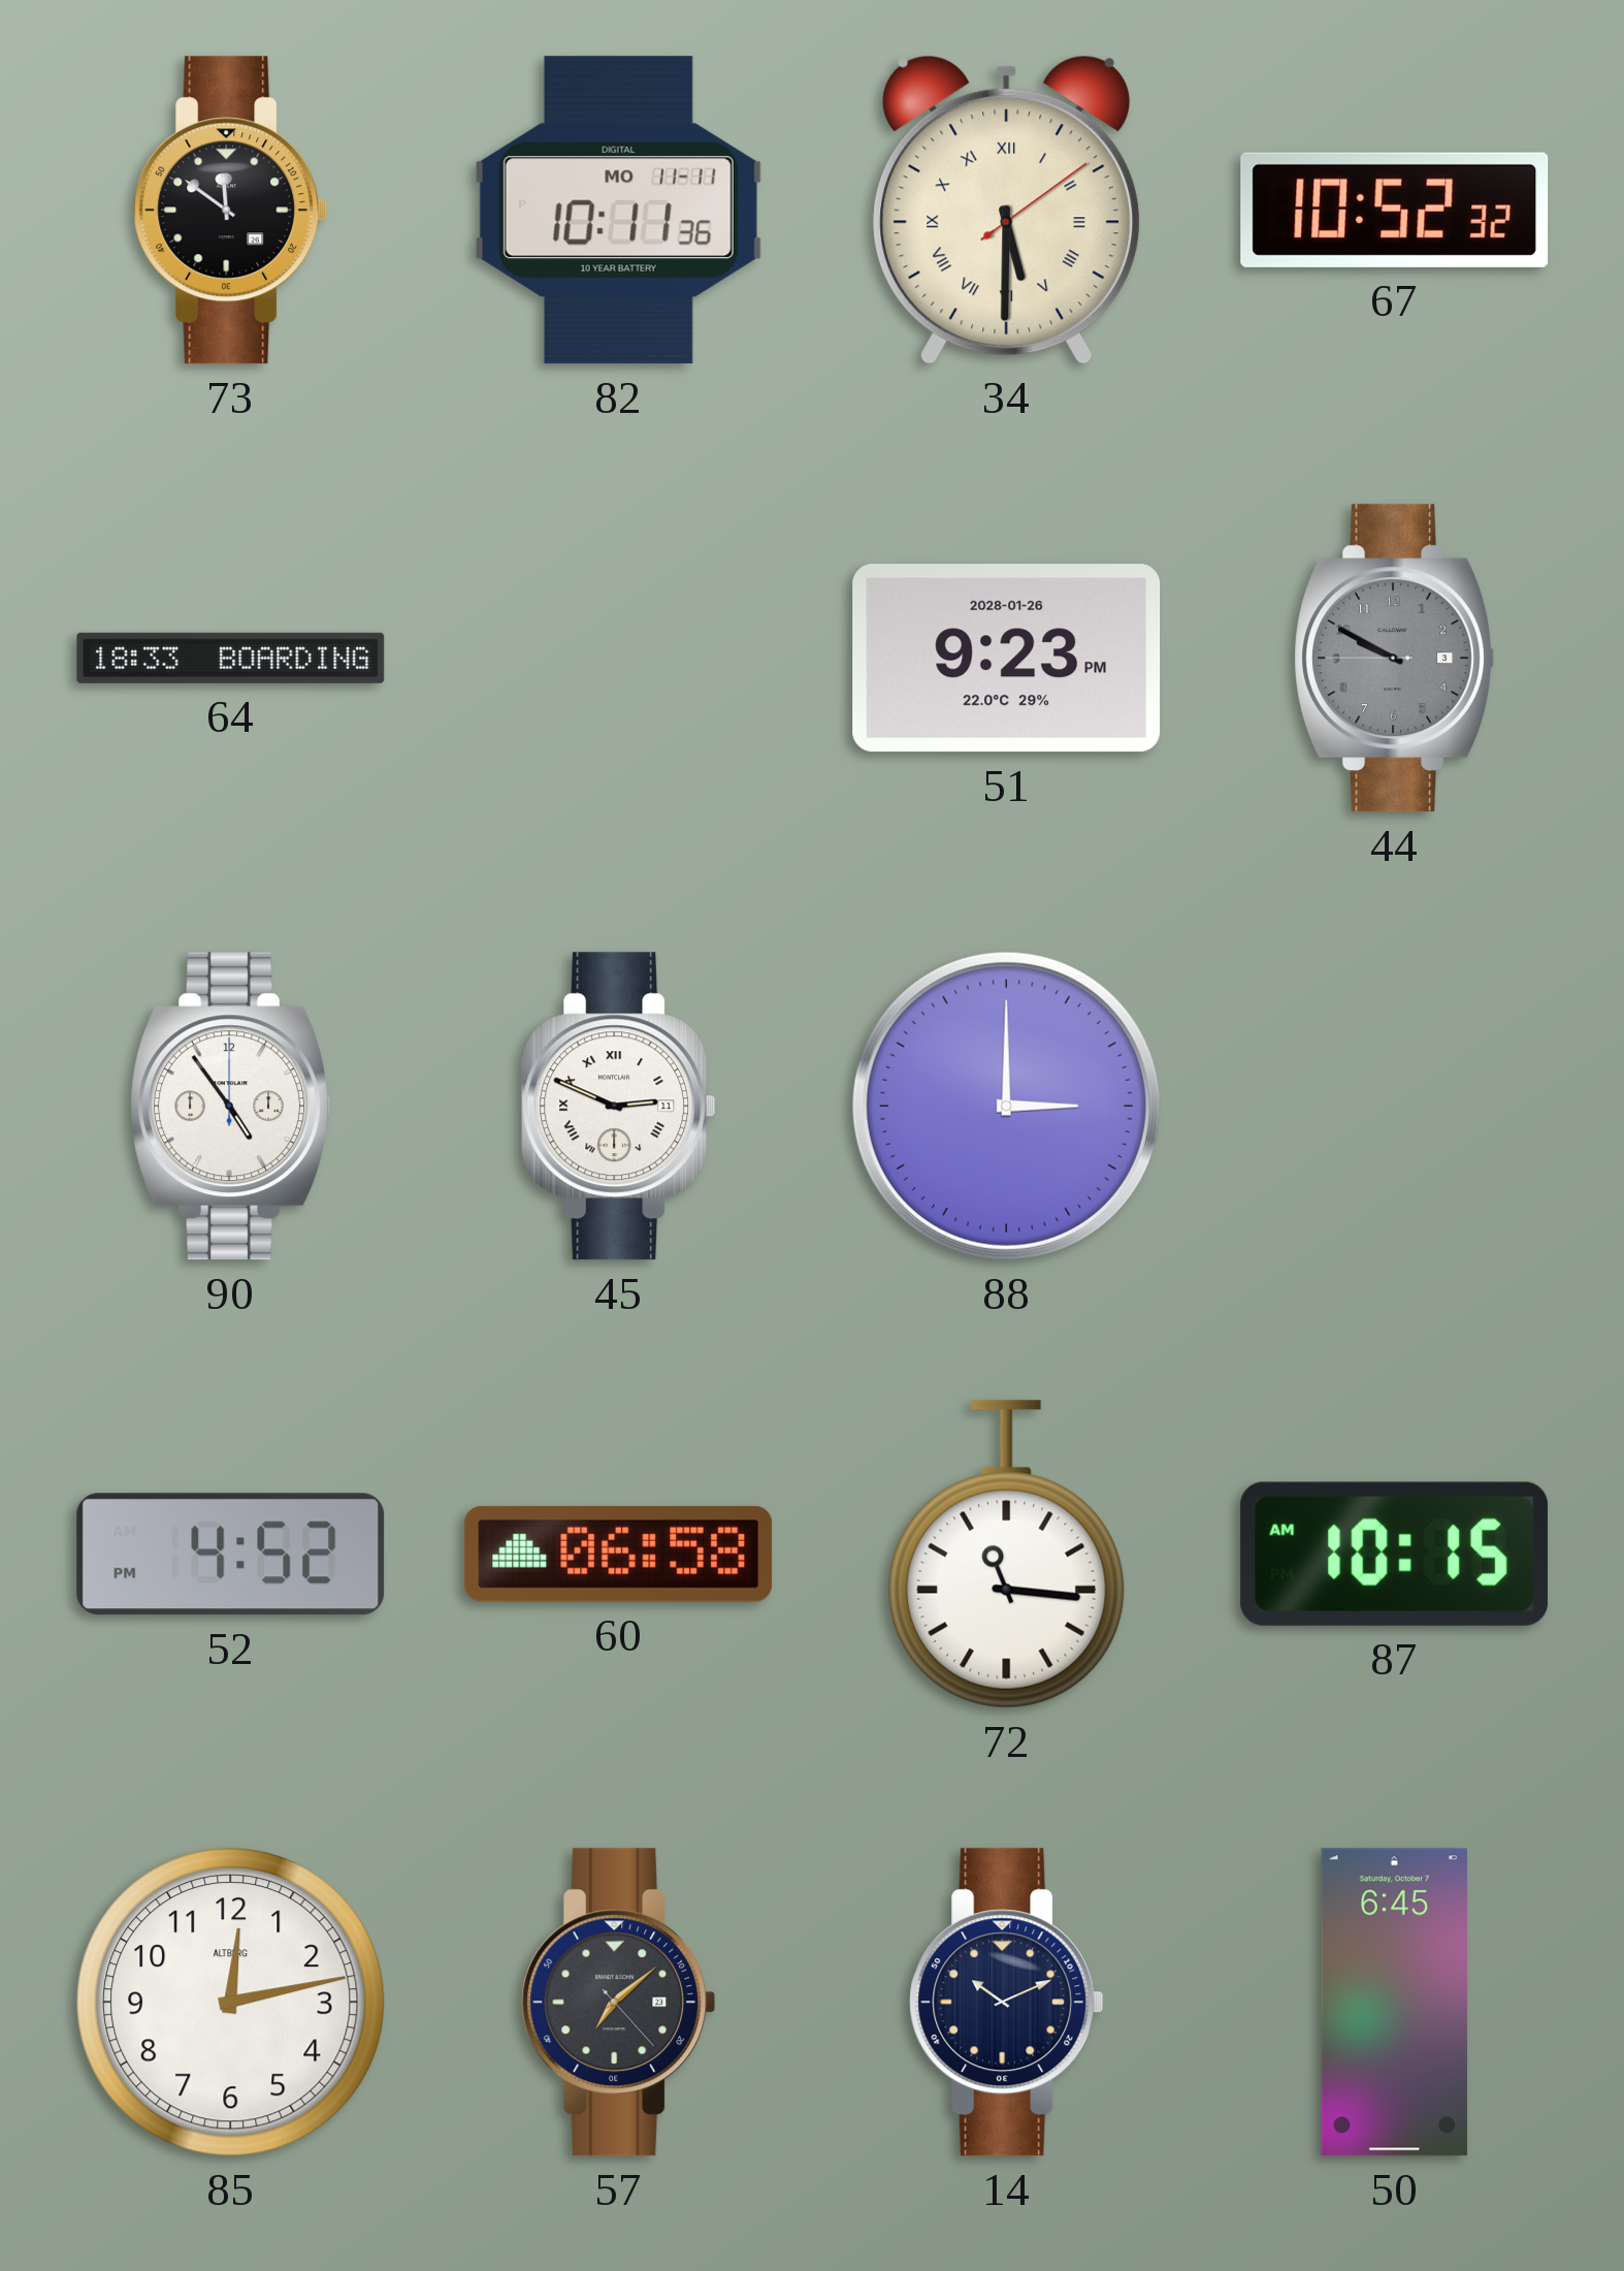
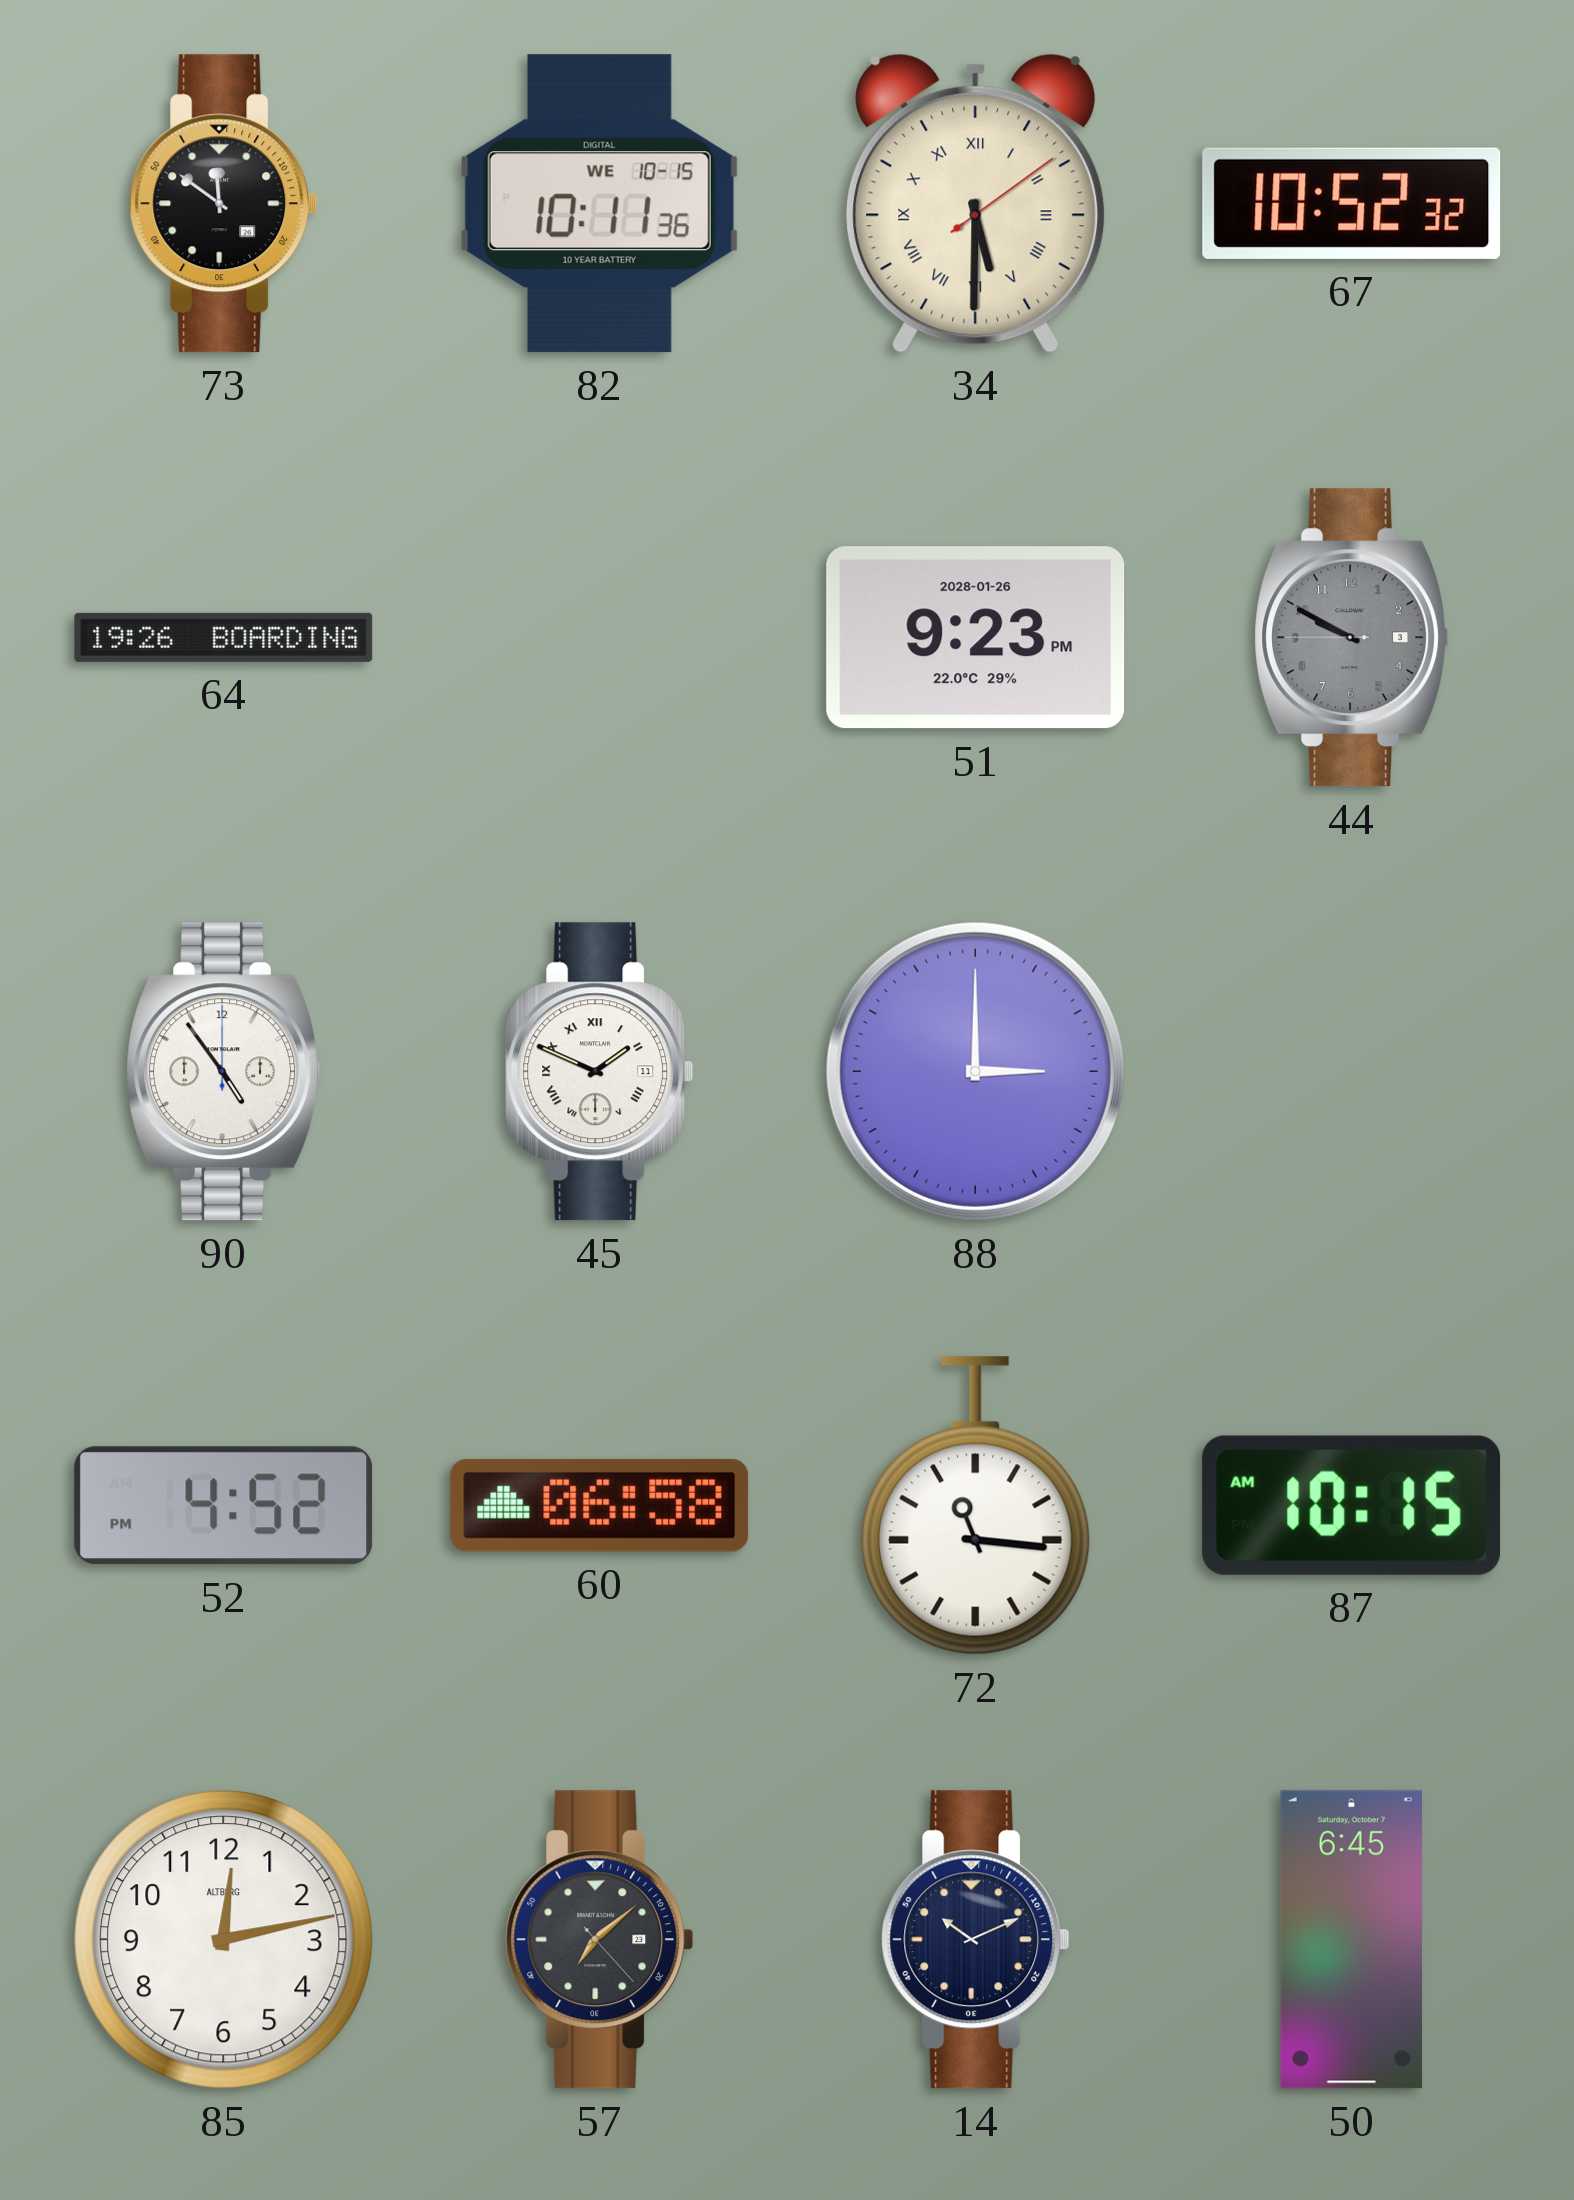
82 date: MO 11-11 -> WE 10-15
64: 18:33 -> 19:26
45: 2:49 -> 1:49
